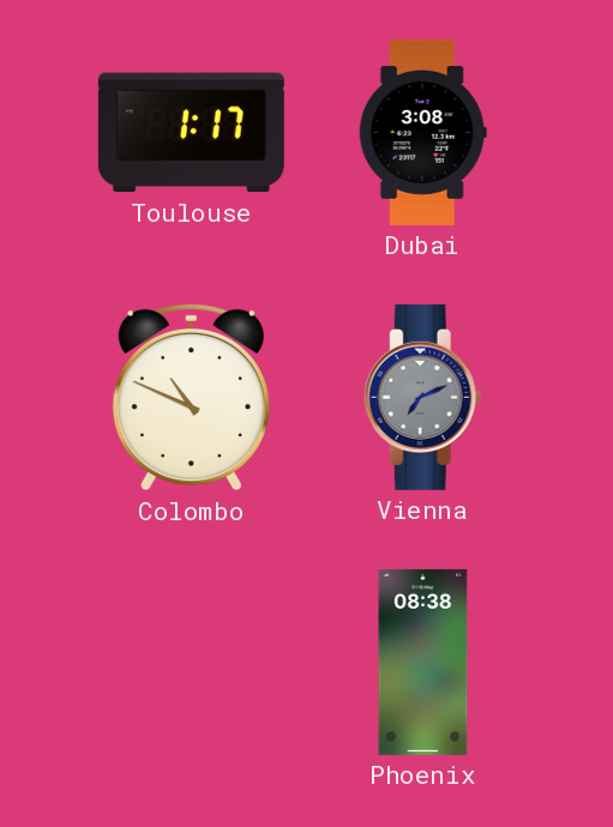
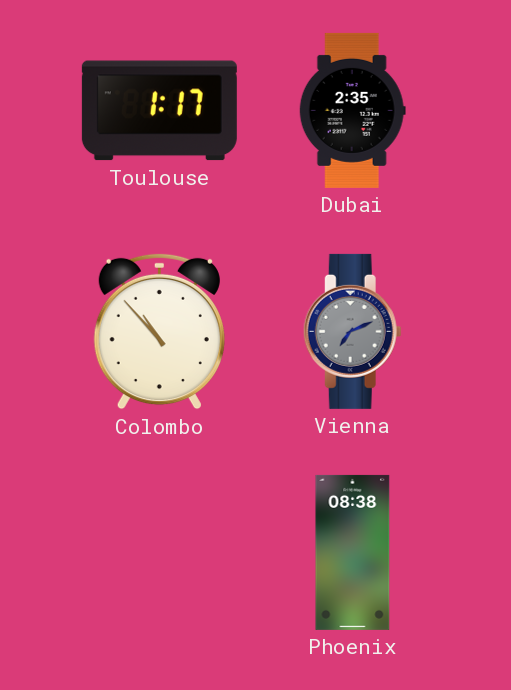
Dubai: 3:08 -> 2:35
Colombo: 10:49 -> 10:53
